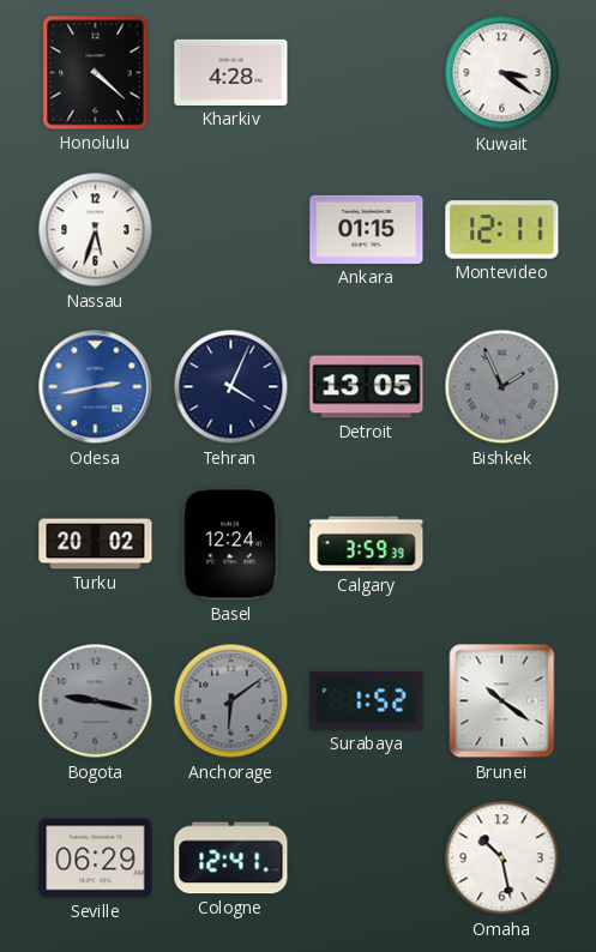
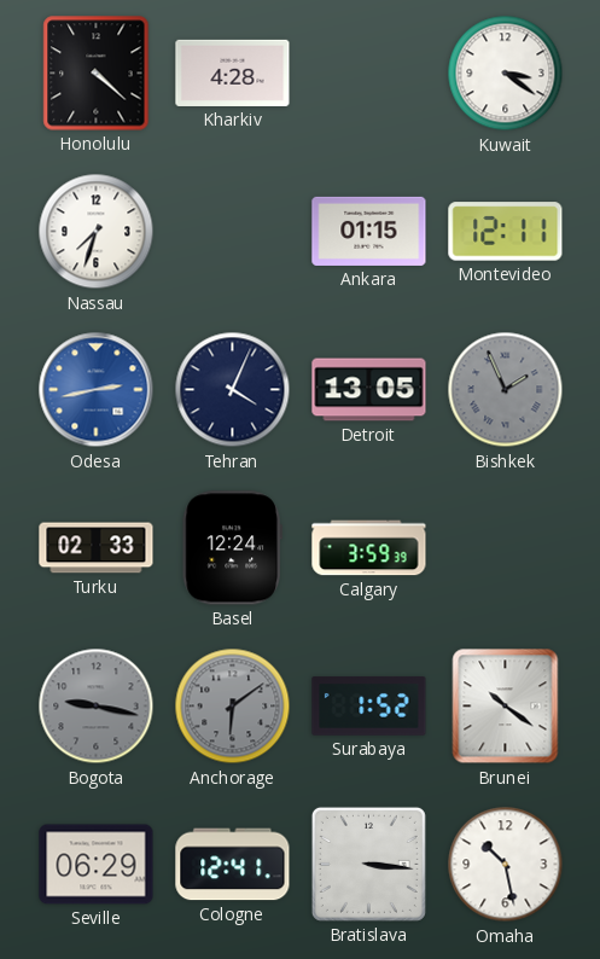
Nassau: 5:33 -> 7:33
Turku: 20:02 -> 02:33
Bratislava: none -> 3:16
